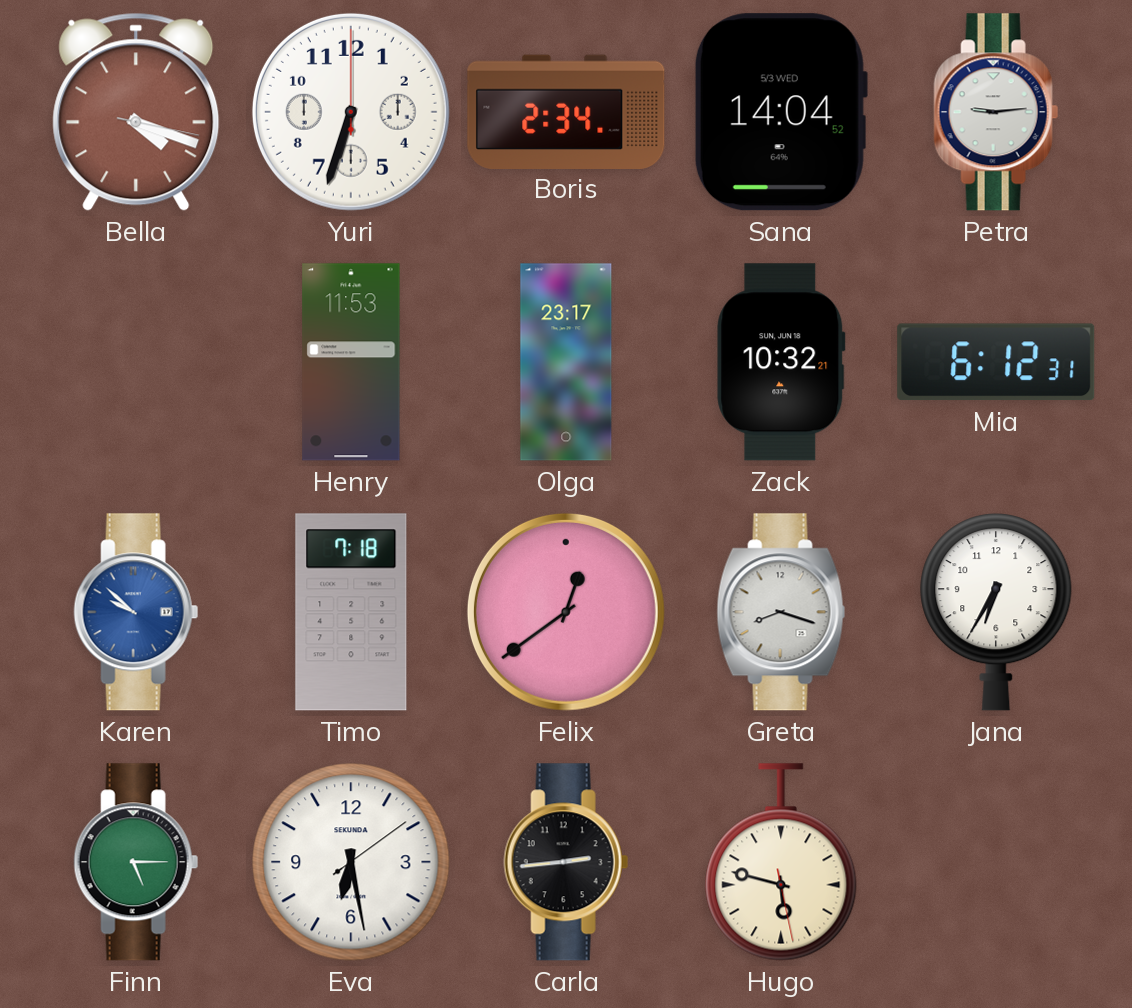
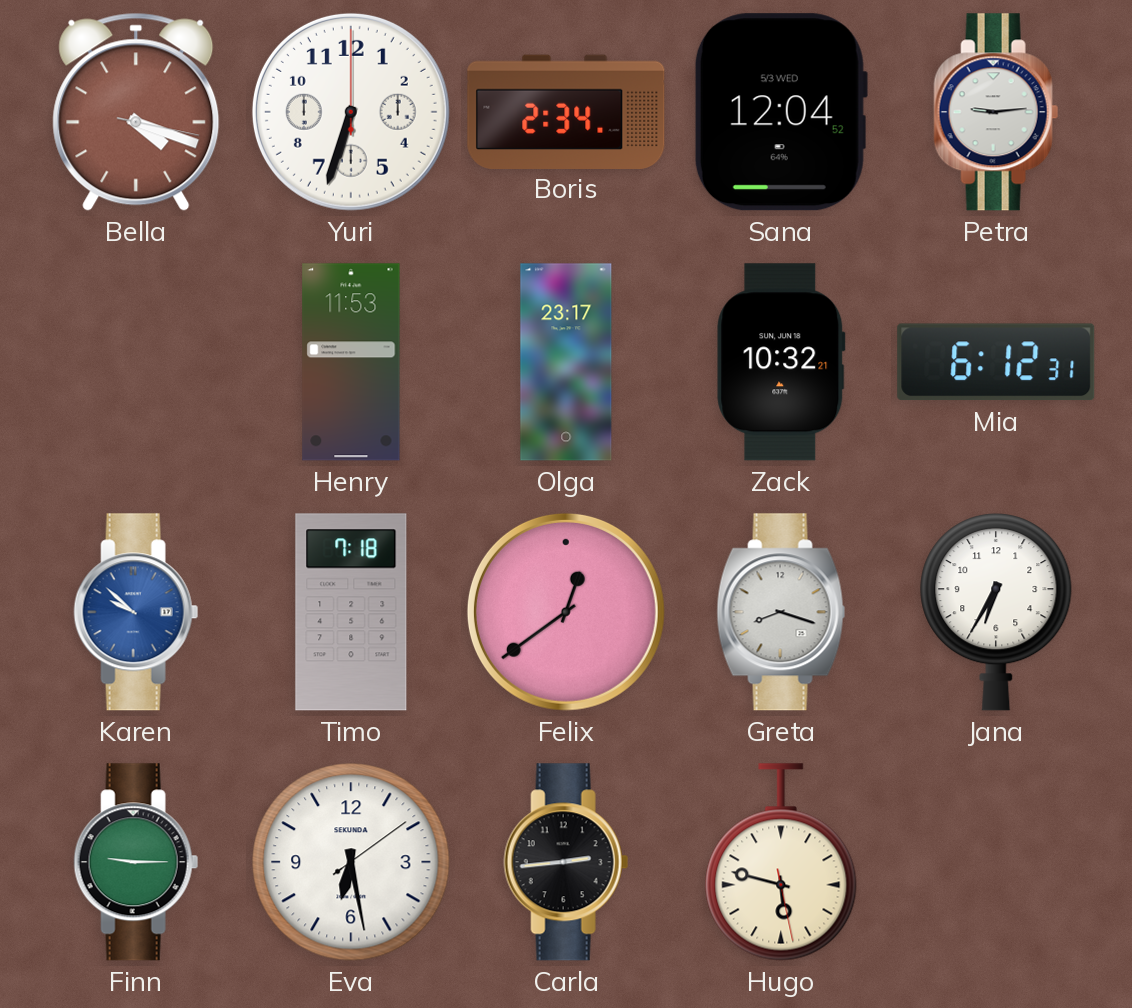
Sana: 14:04 -> 12:04
Finn: 5:15 -> 9:15
